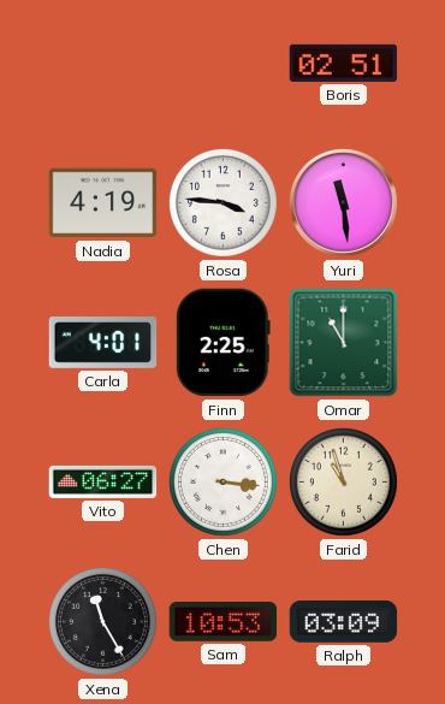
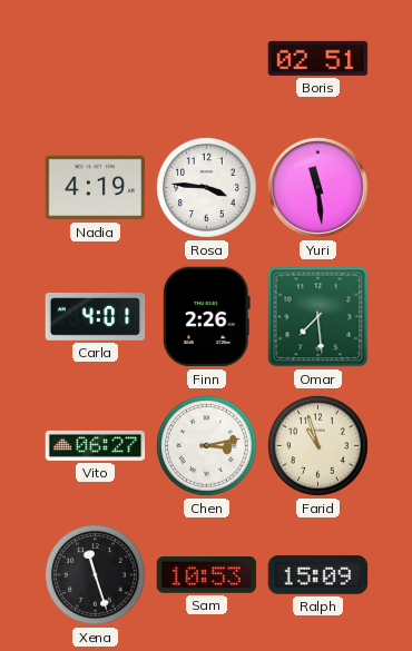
Finn: 2:25 -> 2:26
Omar: 11:00 -> 7:29
Chen: 3:16 -> 3:13
Xena: 11:25 -> 11:27
Ralph: 03:09 -> 15:09
